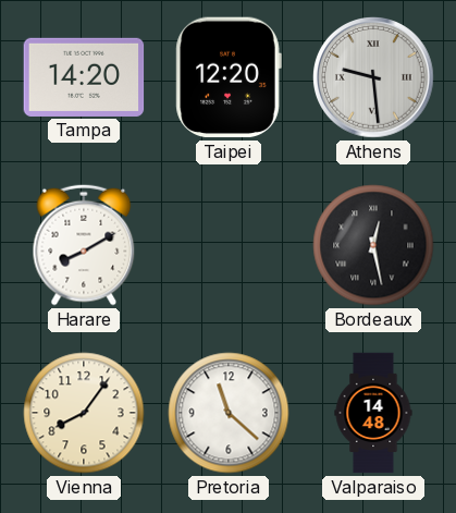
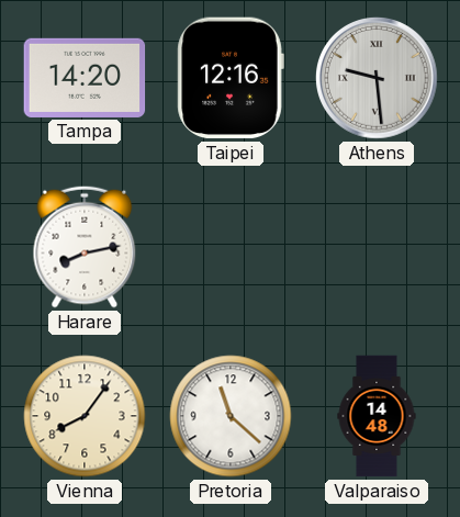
Taipei: 12:20 -> 12:16
Harare: 8:10 -> 8:13
Bordeaux: 12:28 -> none
